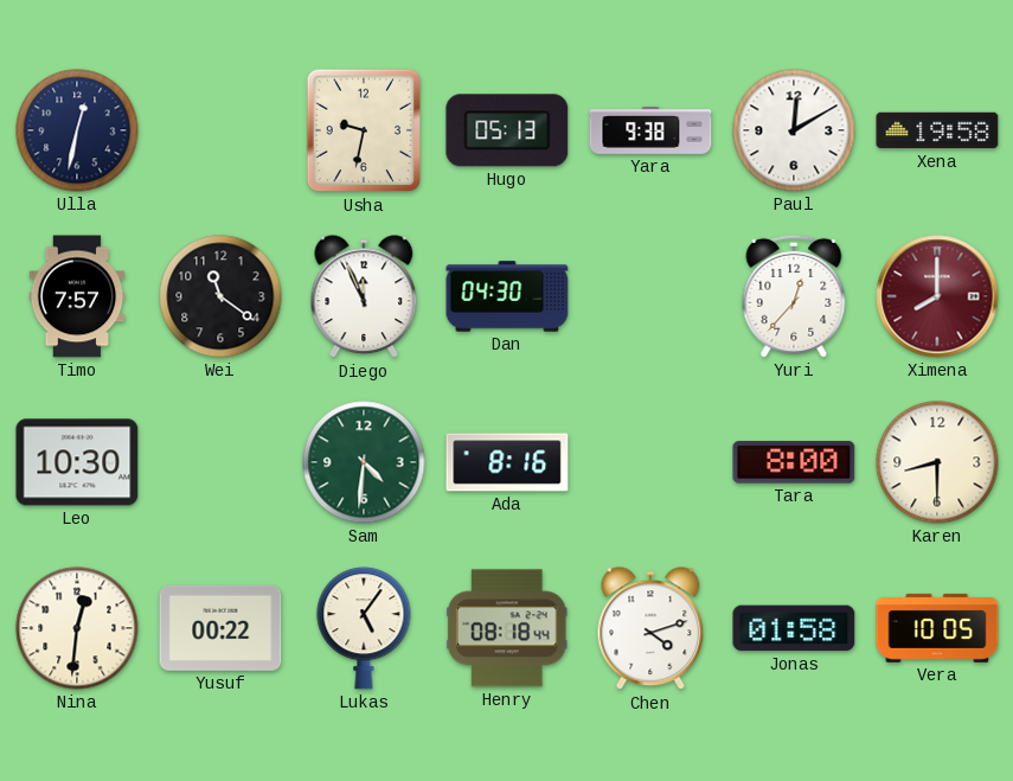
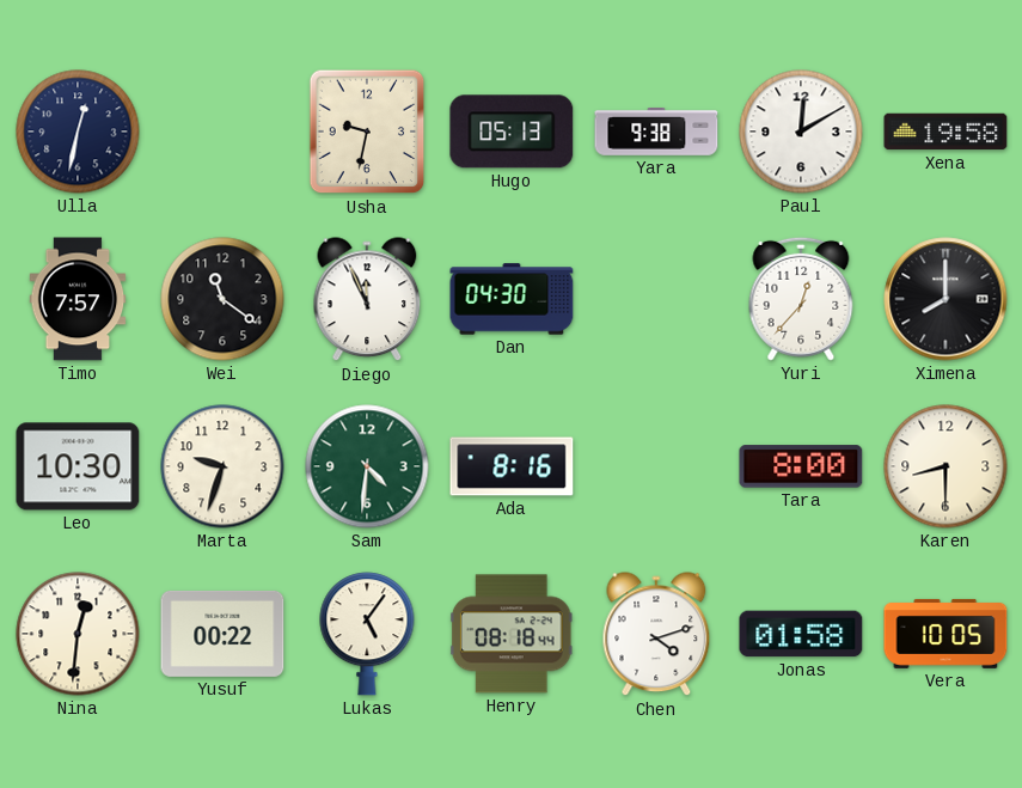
Ximena dial: burgundy -> black
Marta: none -> 9:33
